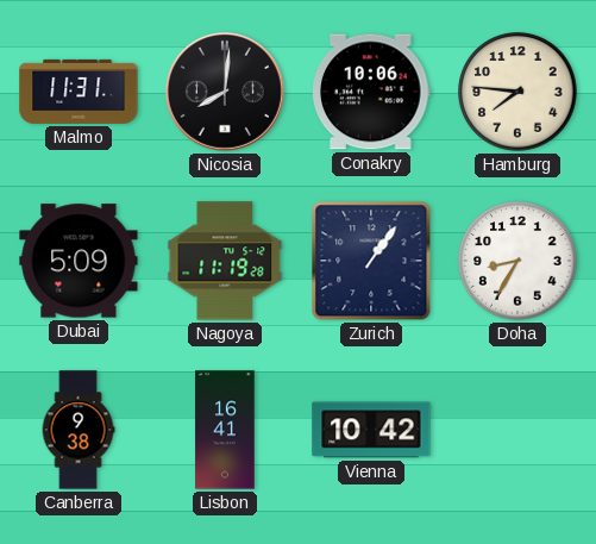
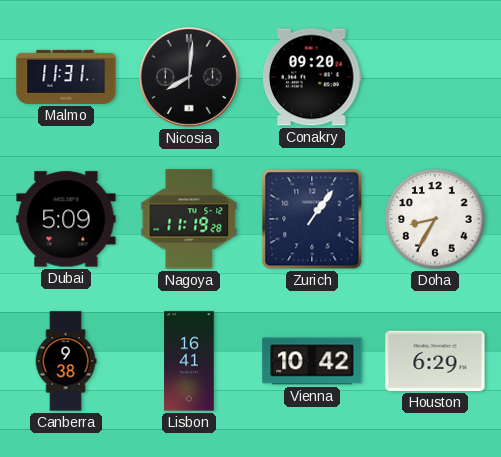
Conakry: 10:06 -> 09:20
Hamburg: 7:46 -> none
Houston: none -> 6:29
